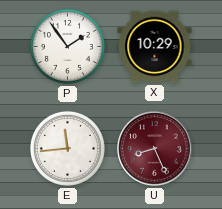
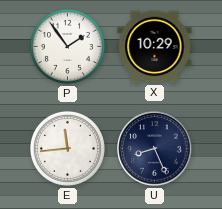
U dial: burgundy -> navy
